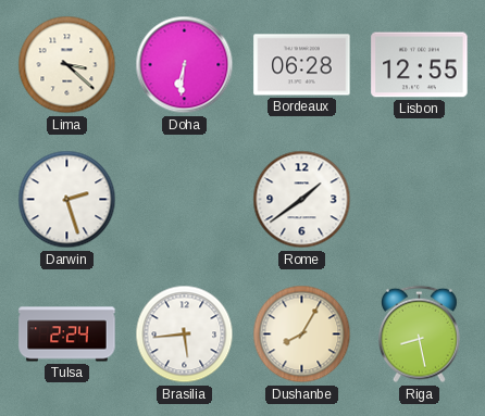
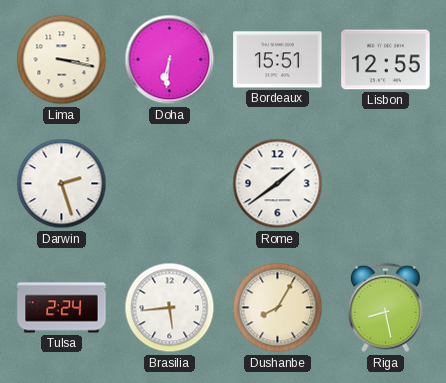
Lima: 3:22 -> 3:17
Bordeaux: 06:28 -> 15:51
